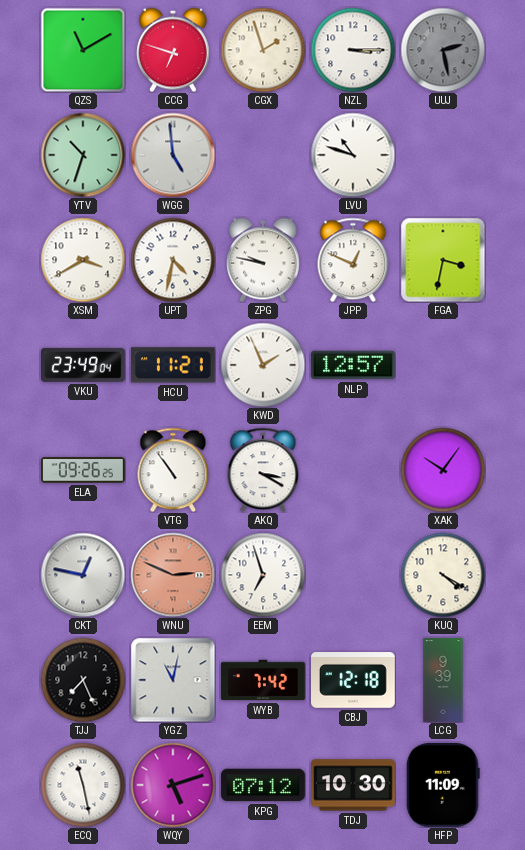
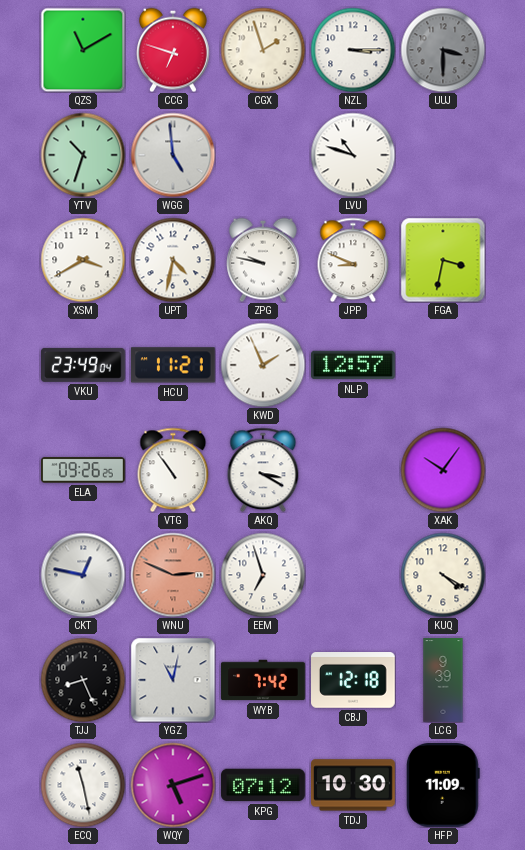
UUJ: 2:28 -> 3:30
JPP: 12:49 -> 8:49
TJJ: 7:26 -> 8:26
